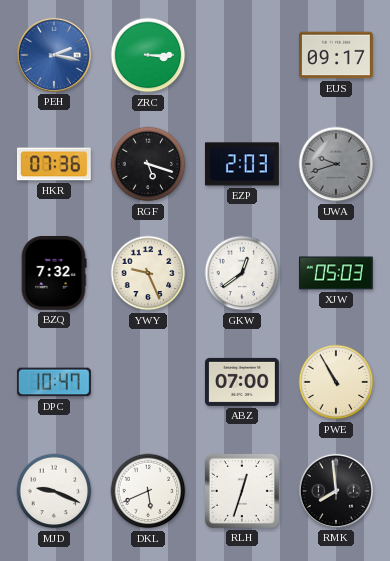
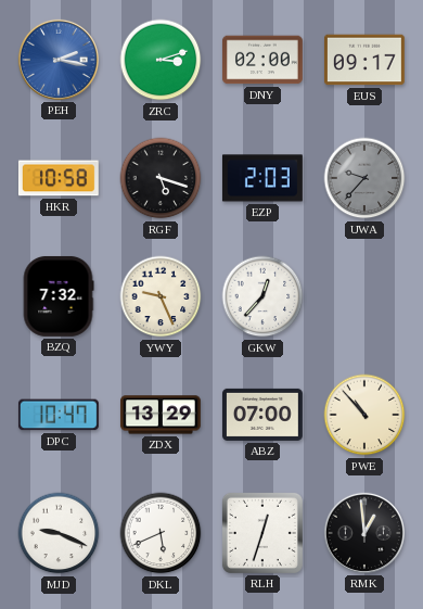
ZRC: 3:15 -> 3:12
DNY: none -> 02:00
HKR: 07:36 -> 10:58
UWA: 9:42 -> 9:37
GKW: 12:39 -> 12:37
XJW: 05:03 -> none
ZDX: none -> 13:29
PWE: 10:55 -> 10:53
RMK: 7:59 -> 12:59
